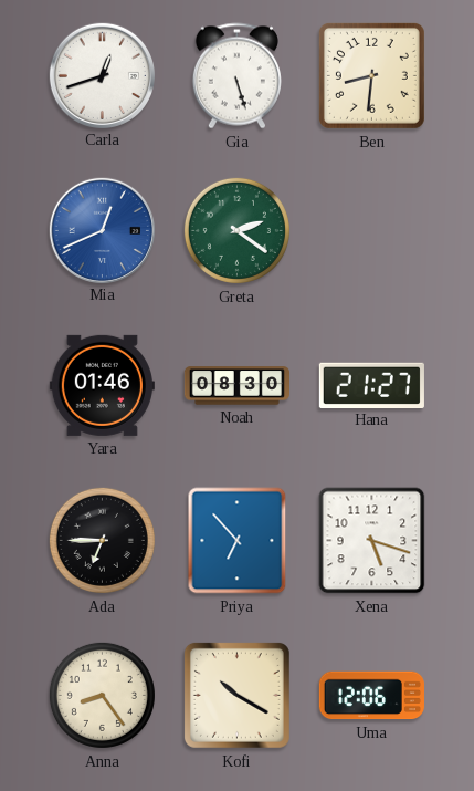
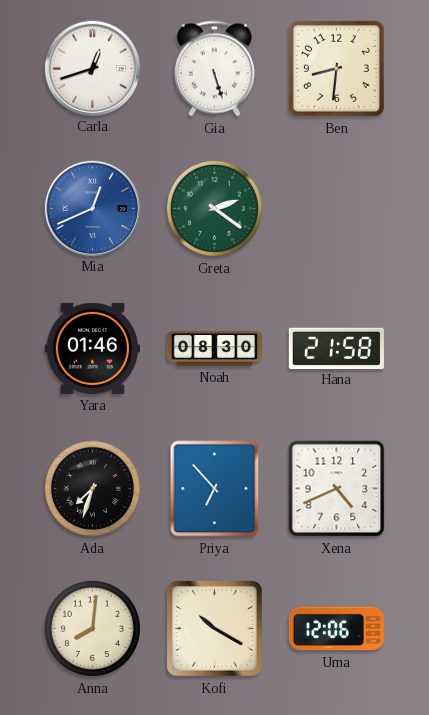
Hana: 21:27 -> 21:58
Ada: 6:45 -> 7:33
Xena: 5:18 -> 4:41
Anna: 8:24 -> 8:01
